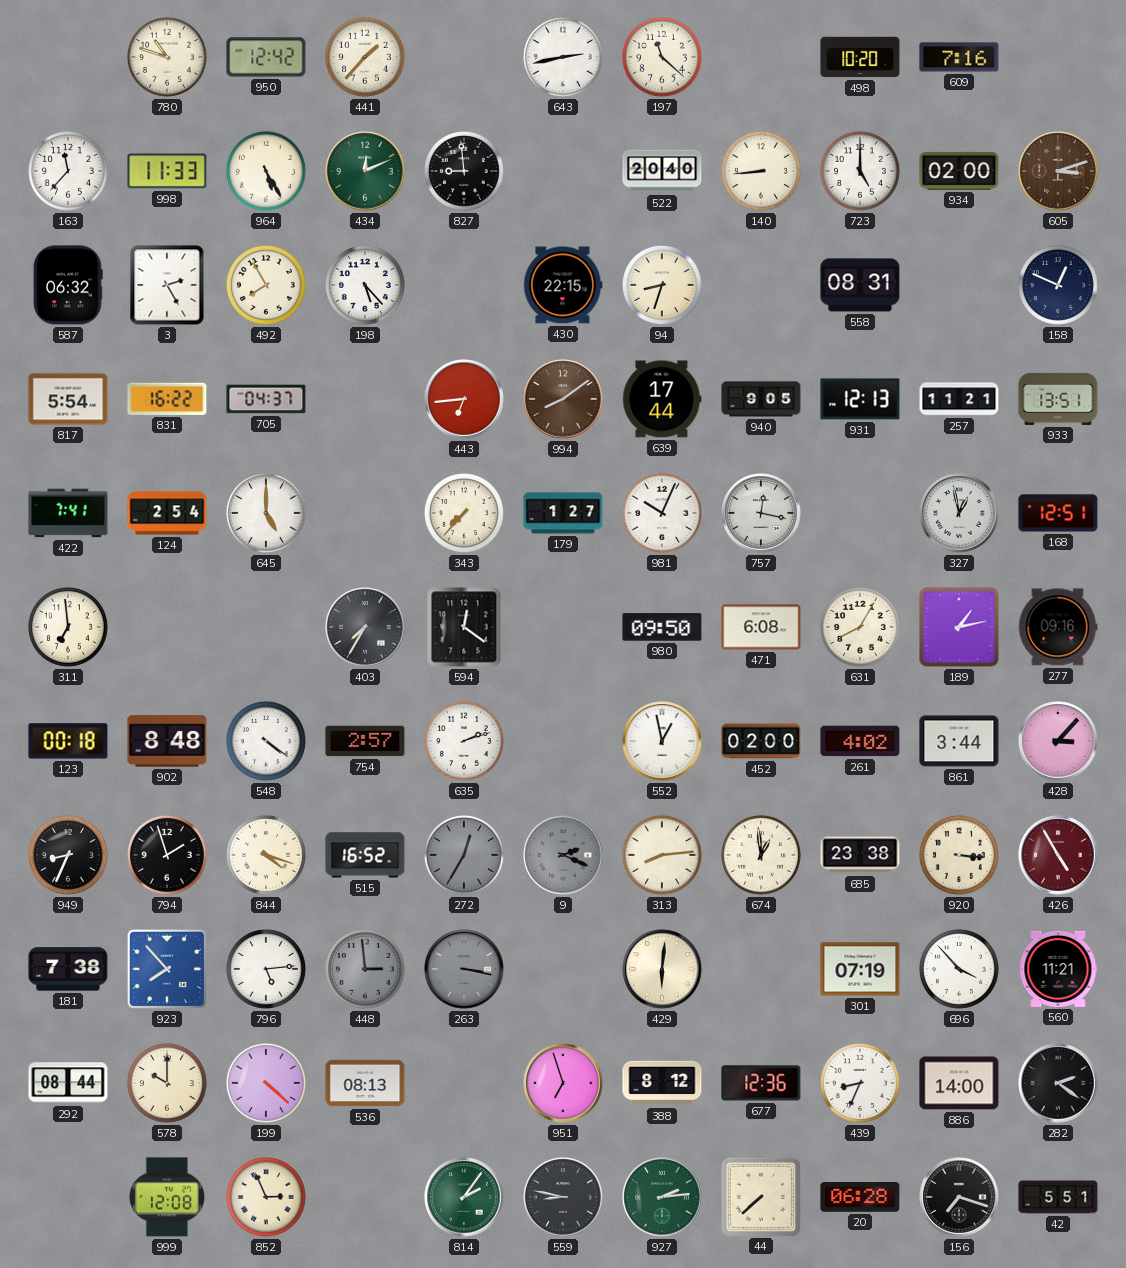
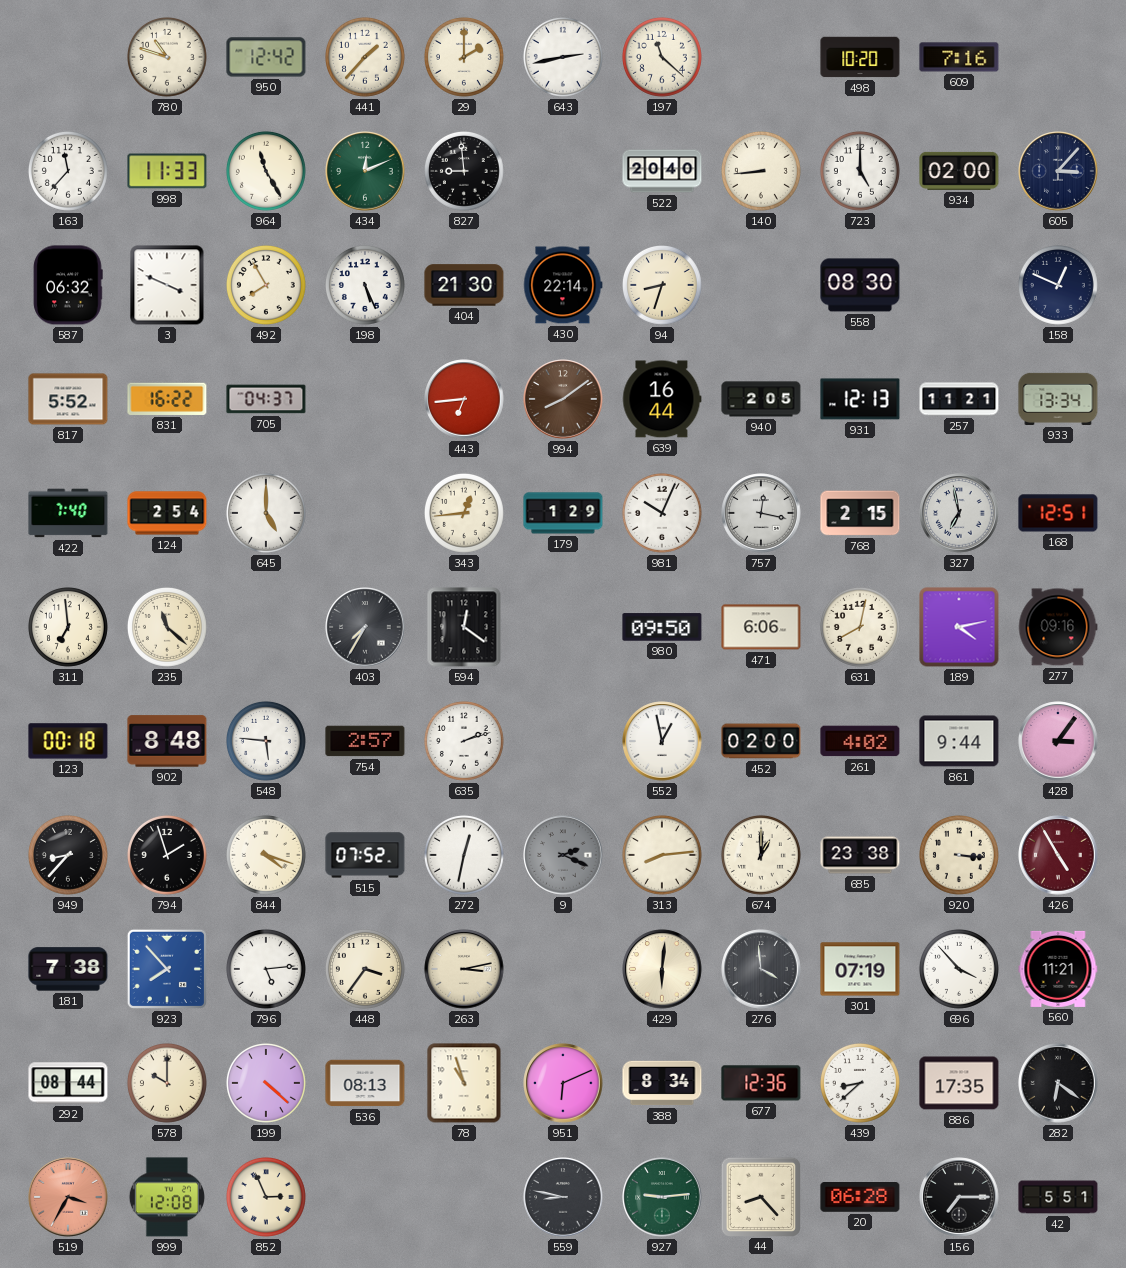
29: none -> 2:00
964: 5:25 -> 11:25
605: 3:12 -> 3:07
605 dial: brown -> navy
3: 2:25 -> 3:49
198: 5:23 -> 5:26
404: none -> 21:30
430: 22:15 -> 22:14
558: 08:31 -> 08:30
817: 5:54 -> 5:52
639: 17:44 -> 16:44
940: 9:05 -> 2:05
933: 13:51 -> 13:34
422: 7:41 -> 7:40
343: 7:37 -> 12:44
179: 1:27 -> 1:29
768: none -> 2:15
327: 12:58 -> 6:58
235: none -> 11:22
471: 6:08 -> 6:06
631: 8:05 -> 8:02
189: 1:13 -> 4:13
548: 4:21 -> 5:46
861: 3:44 -> 9:44
428: 3:07 -> 3:06
949: 8:34 -> 8:37
515: 16:52 -> 07:52
272: 12:35 -> 12:32
272 dial: grey -> white
674: 12:59 -> 1:00
448: 2:59 -> 3:36
448 dial: grey -> cream
263: 3:17 -> 3:13
263 dial: grey -> cream
276: none -> 3:59
78: none -> 10:57
951: 6:57 -> 6:11
388: 8:12 -> 8:34
439: 8:34 -> 8:38
886: 14:00 -> 17:35
282: 2:21 -> 6:21
519: none -> 3:35
814: 2:06 -> none
927: 2:14 -> 9:14
44: 7:38 -> 8:23
156: 7:18 -> 7:15
